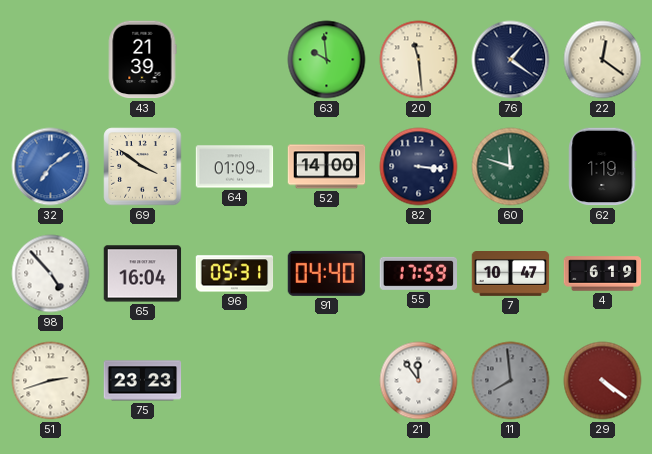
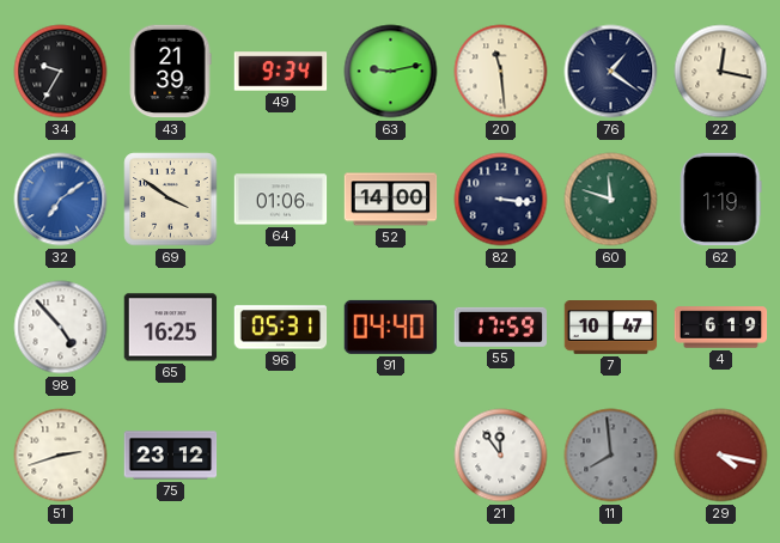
34: none -> 9:35
49: none -> 9:34
63: 9:59 -> 9:13
22: 12:21 -> 12:17
64: 01:09 -> 01:06
65: 16:04 -> 16:25
75: 23:23 -> 23:12
29: 4:21 -> 4:17
